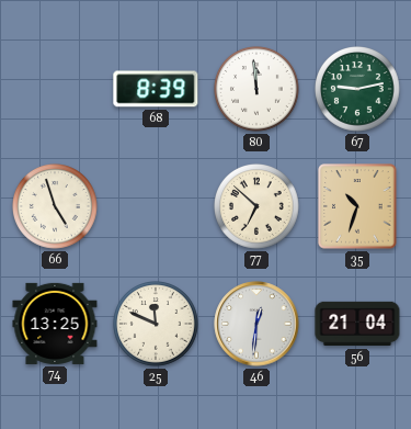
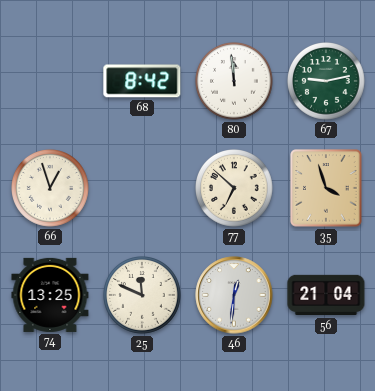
68: 8:39 -> 8:42
66: 4:57 -> 12:57
35: 10:33 -> 3:57
